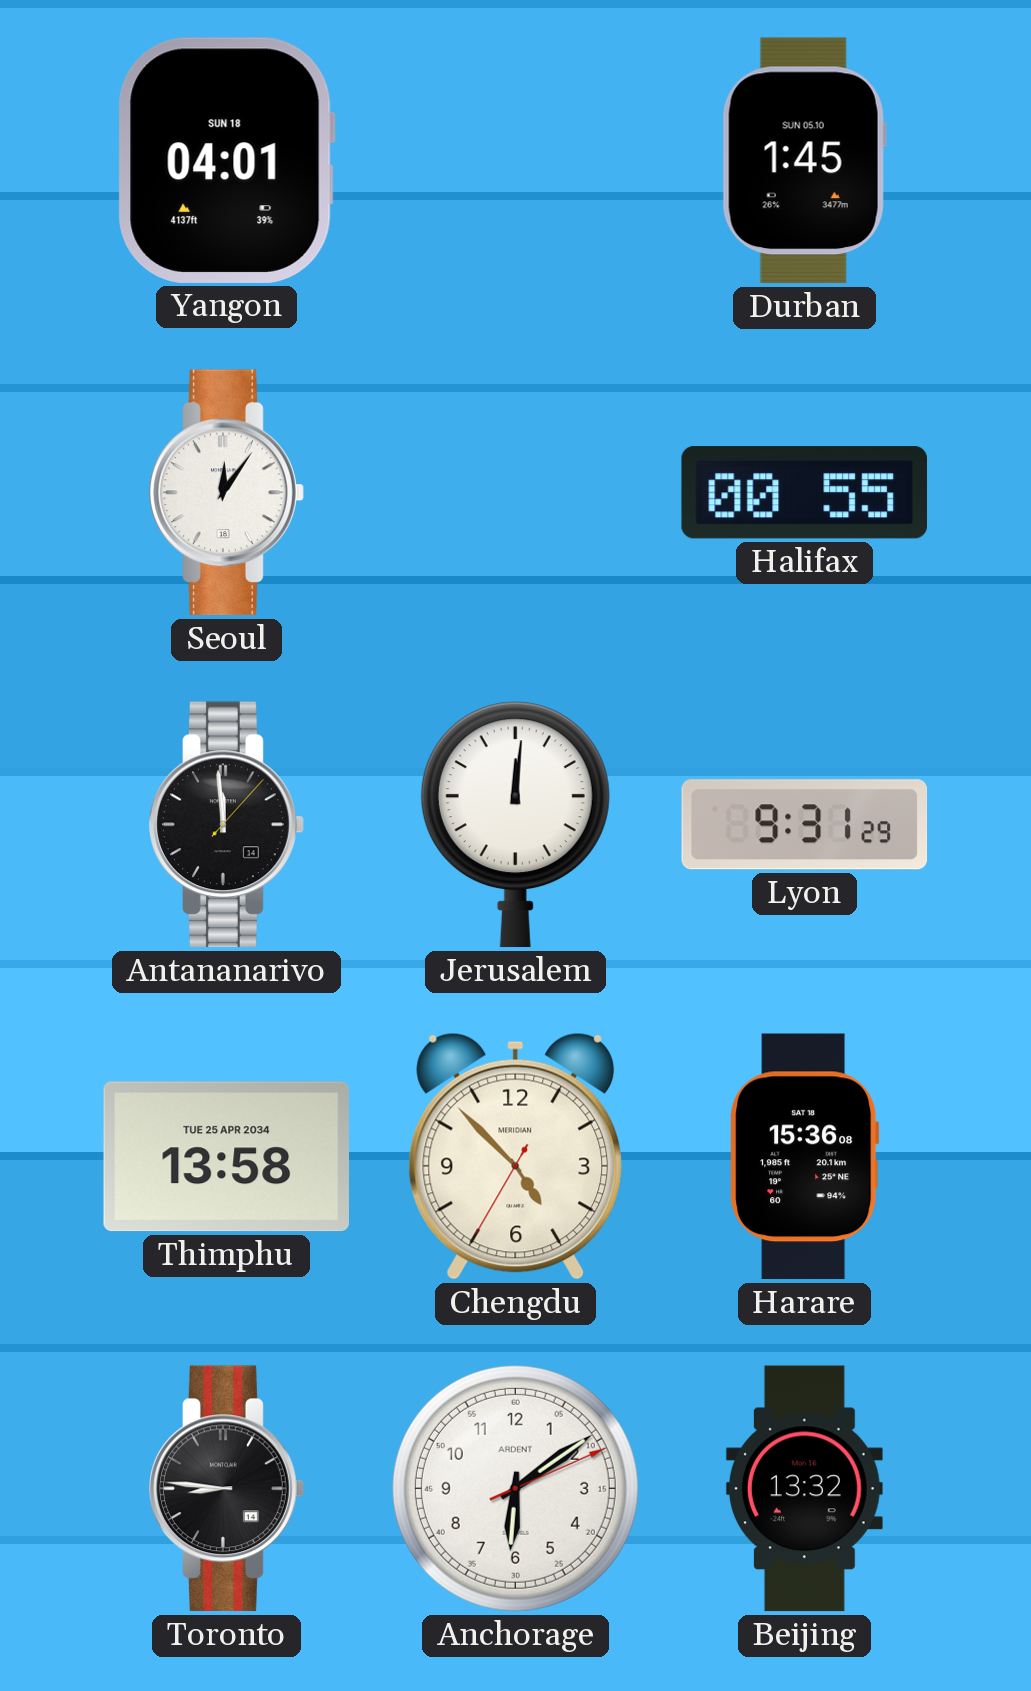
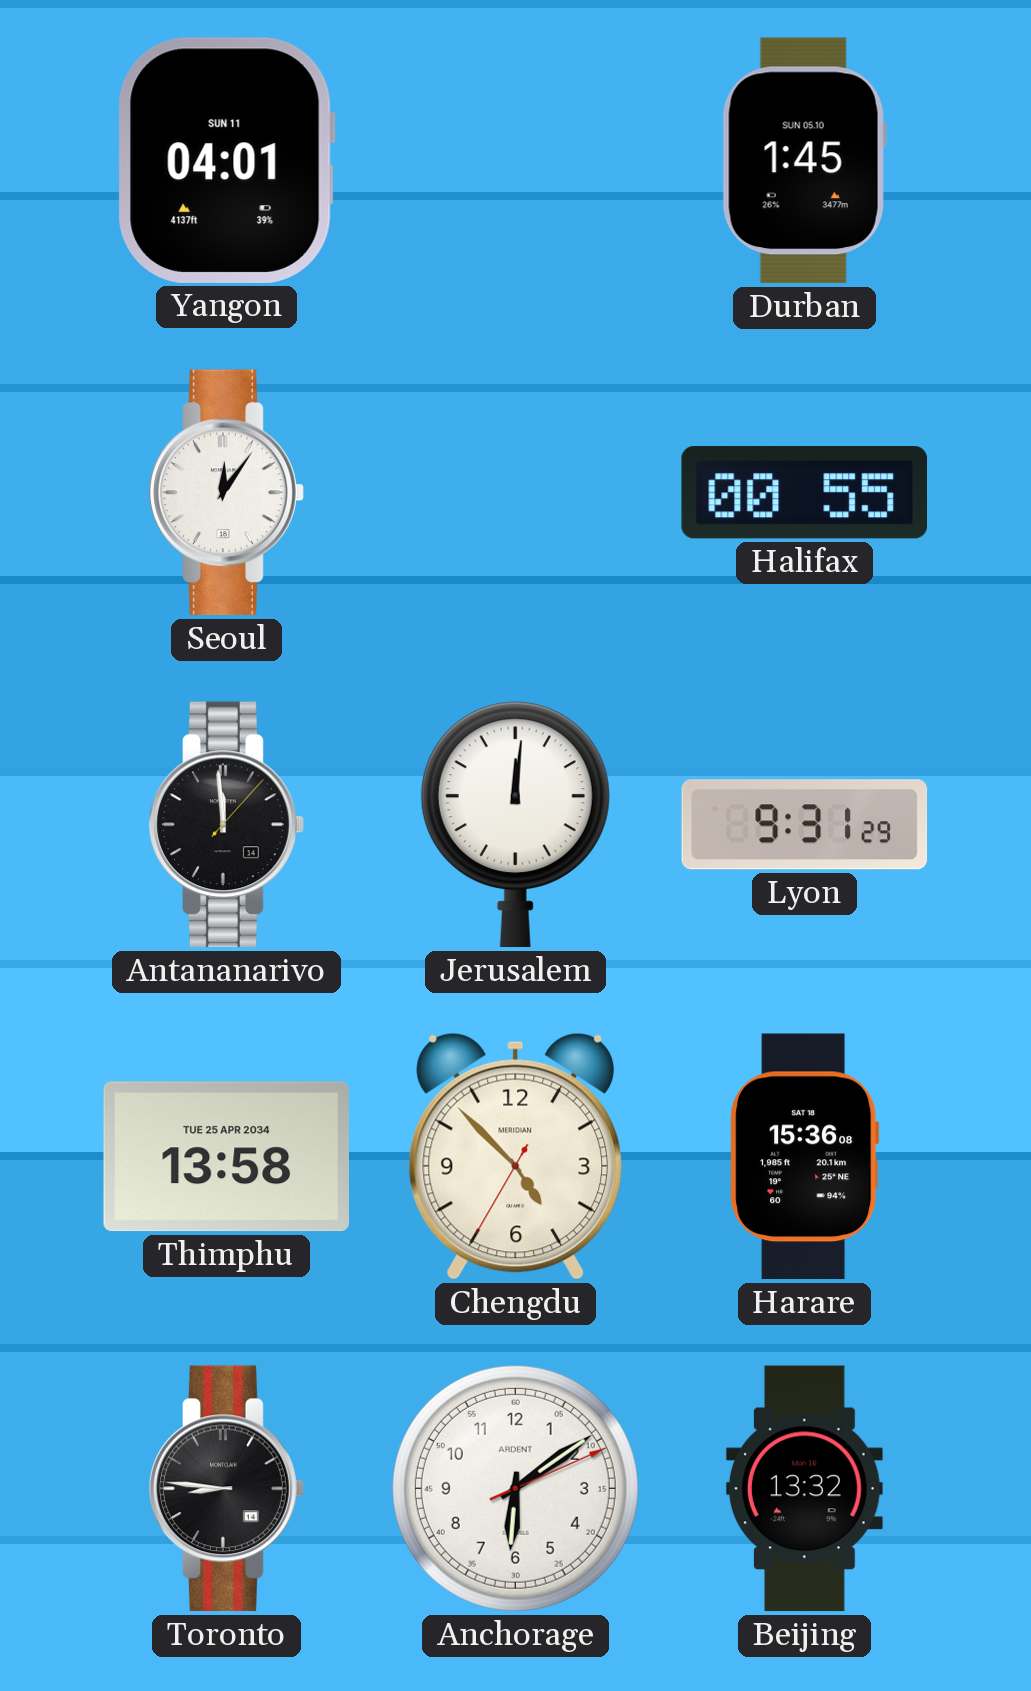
Yangon date: SUN 18 -> SUN 11
